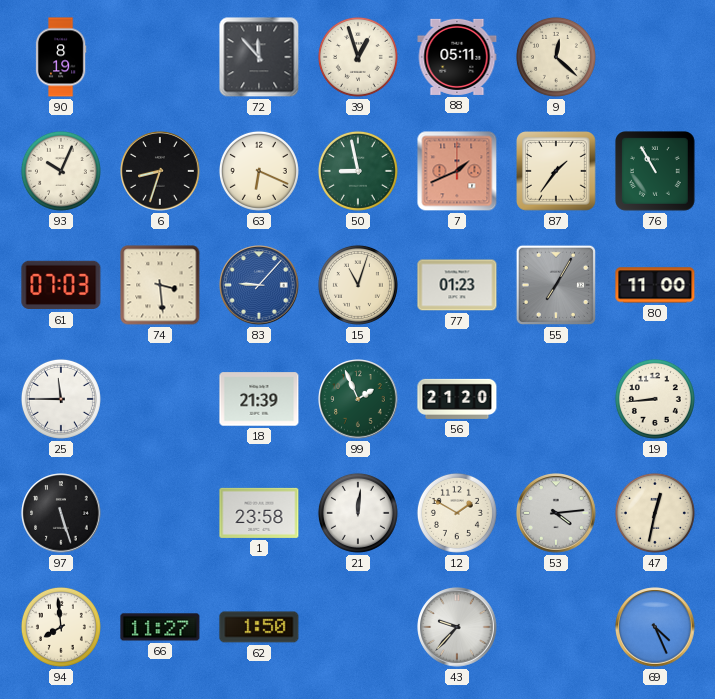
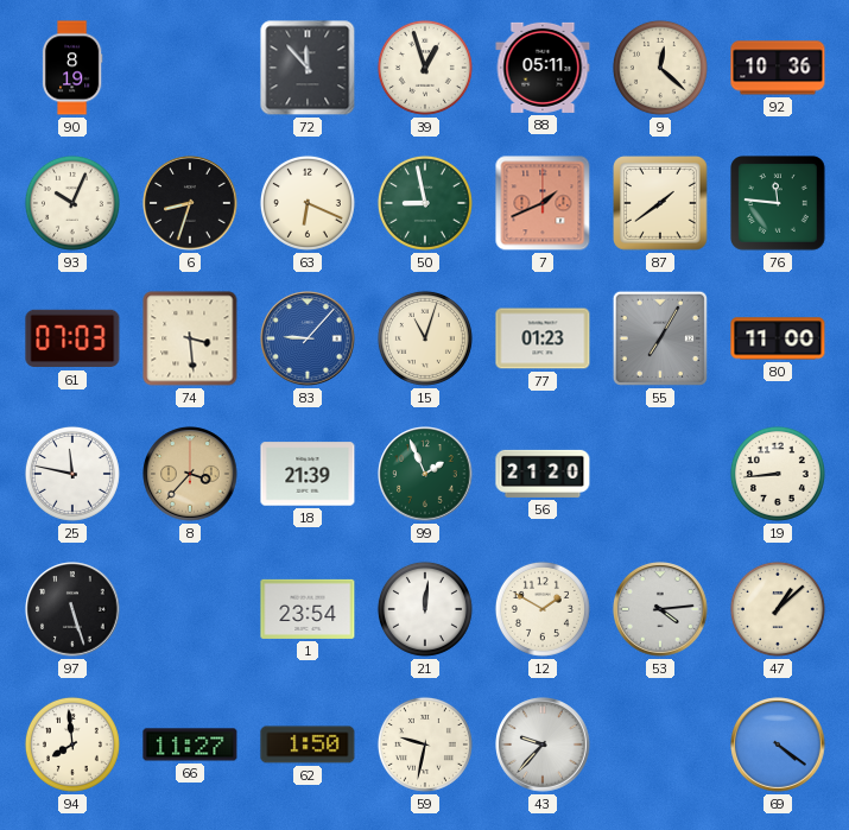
92: none -> 10:36
87: 1:36 -> 1:39
76: 10:55 -> 11:46
25: 11:45 -> 11:47
8: none -> 3:37
1: 23:58 -> 23:54
47: 12:32 -> 1:08
59: none -> 9:32
69: 4:26 -> 4:21
